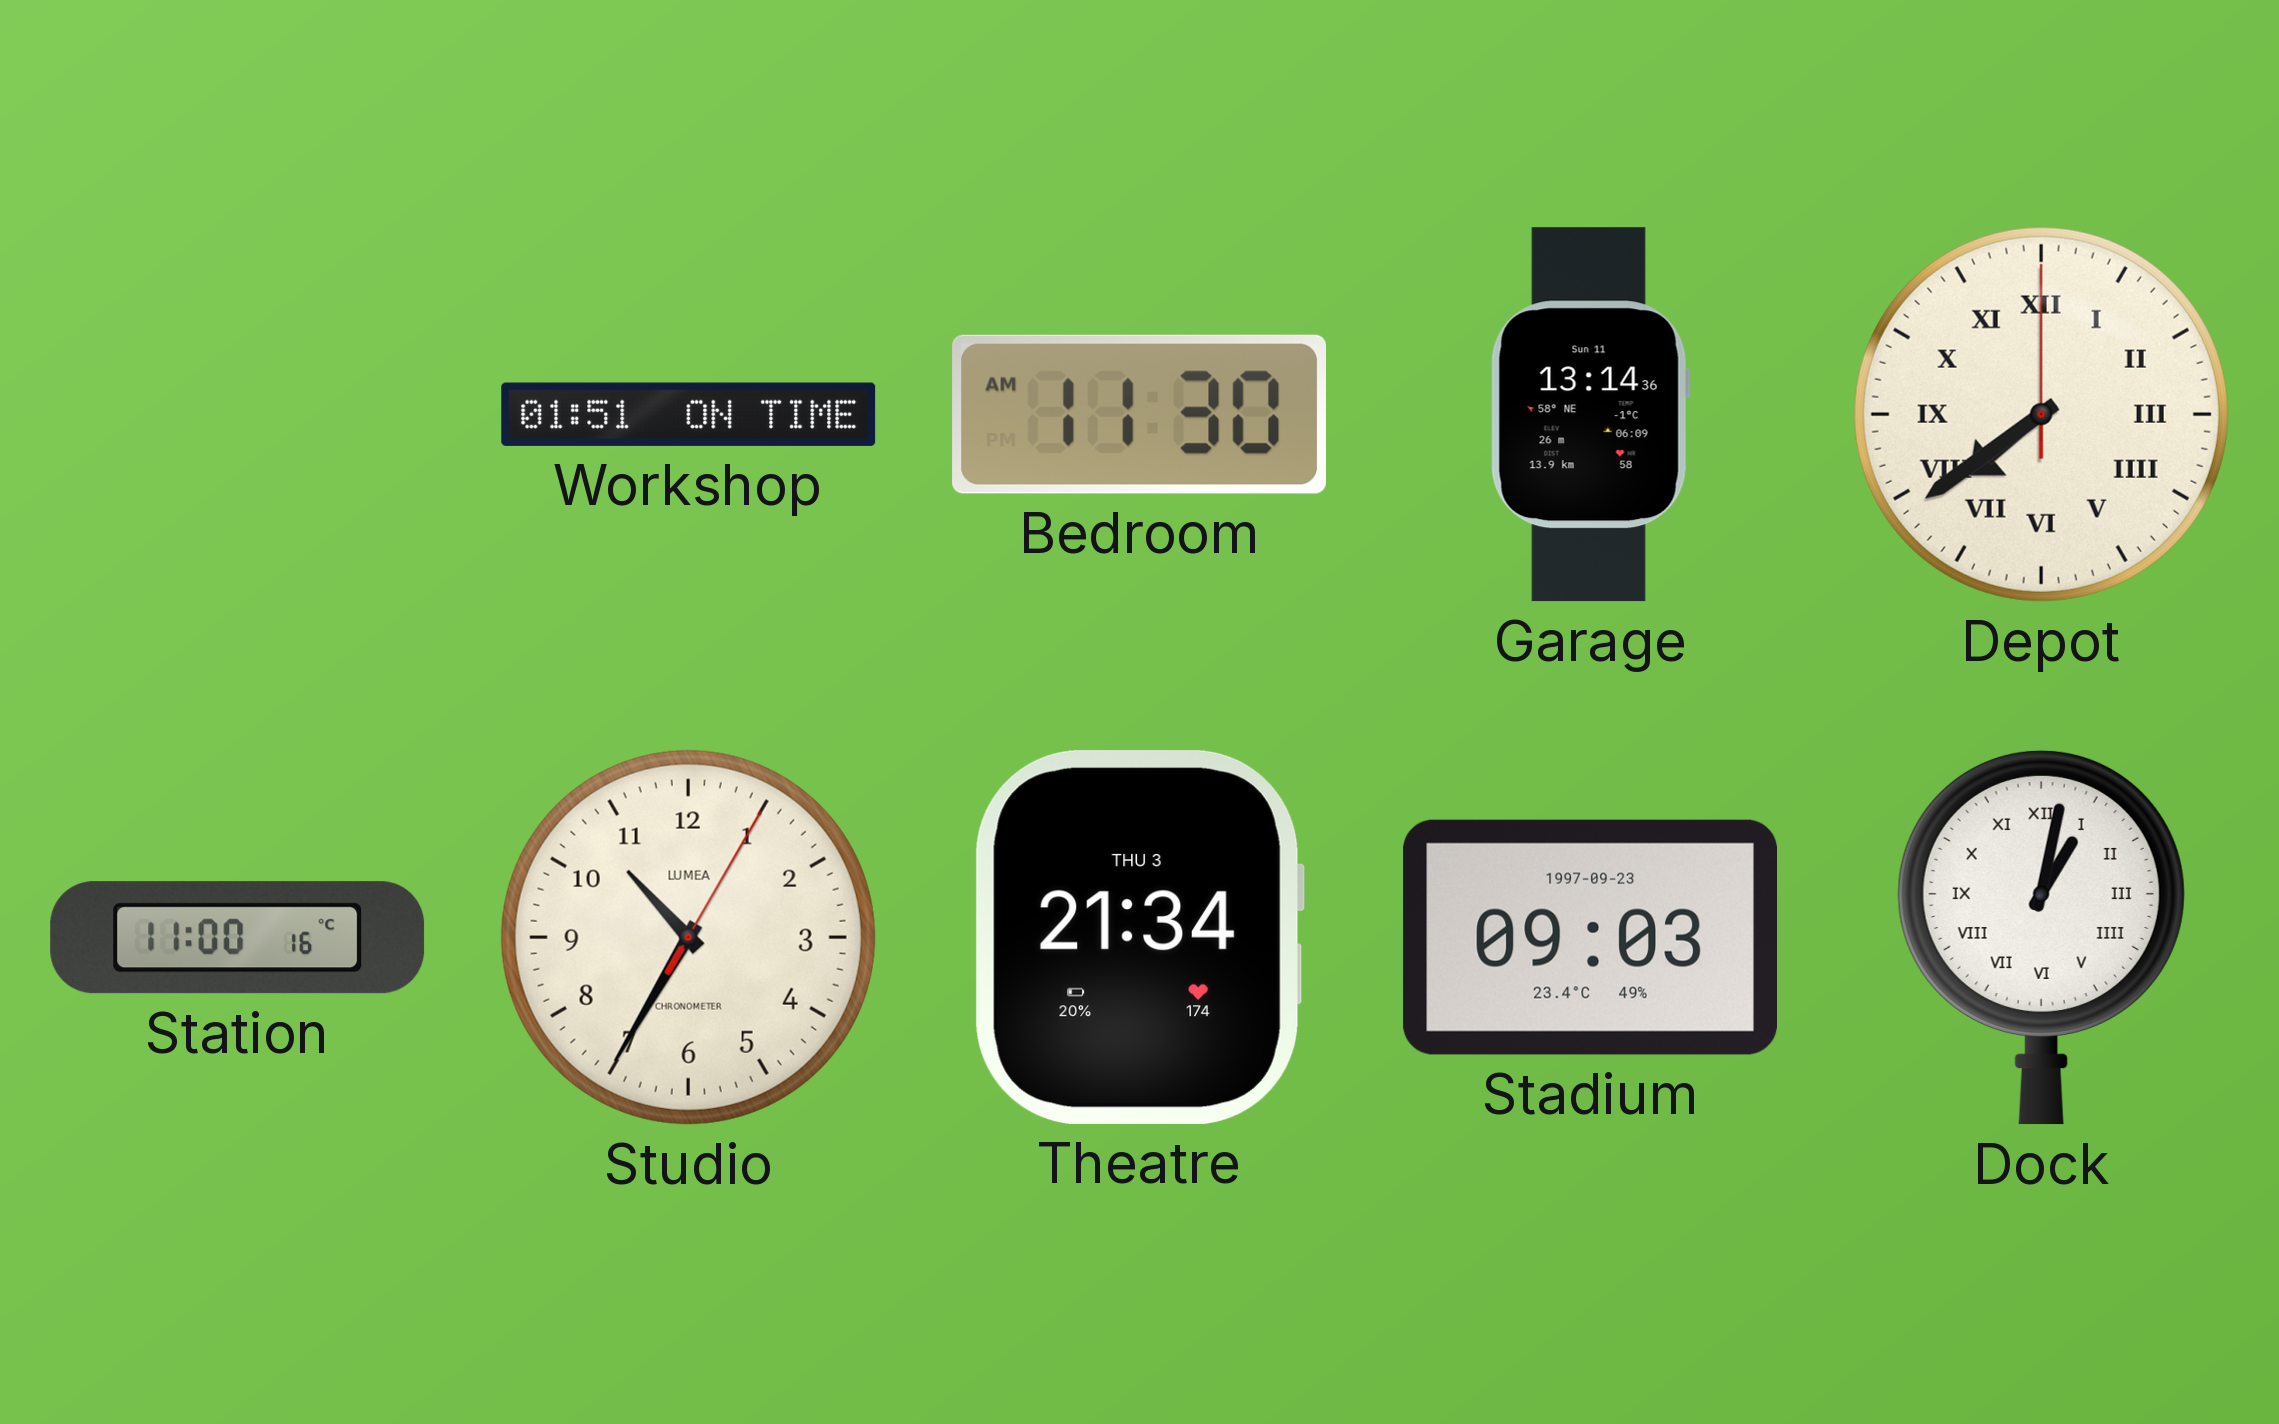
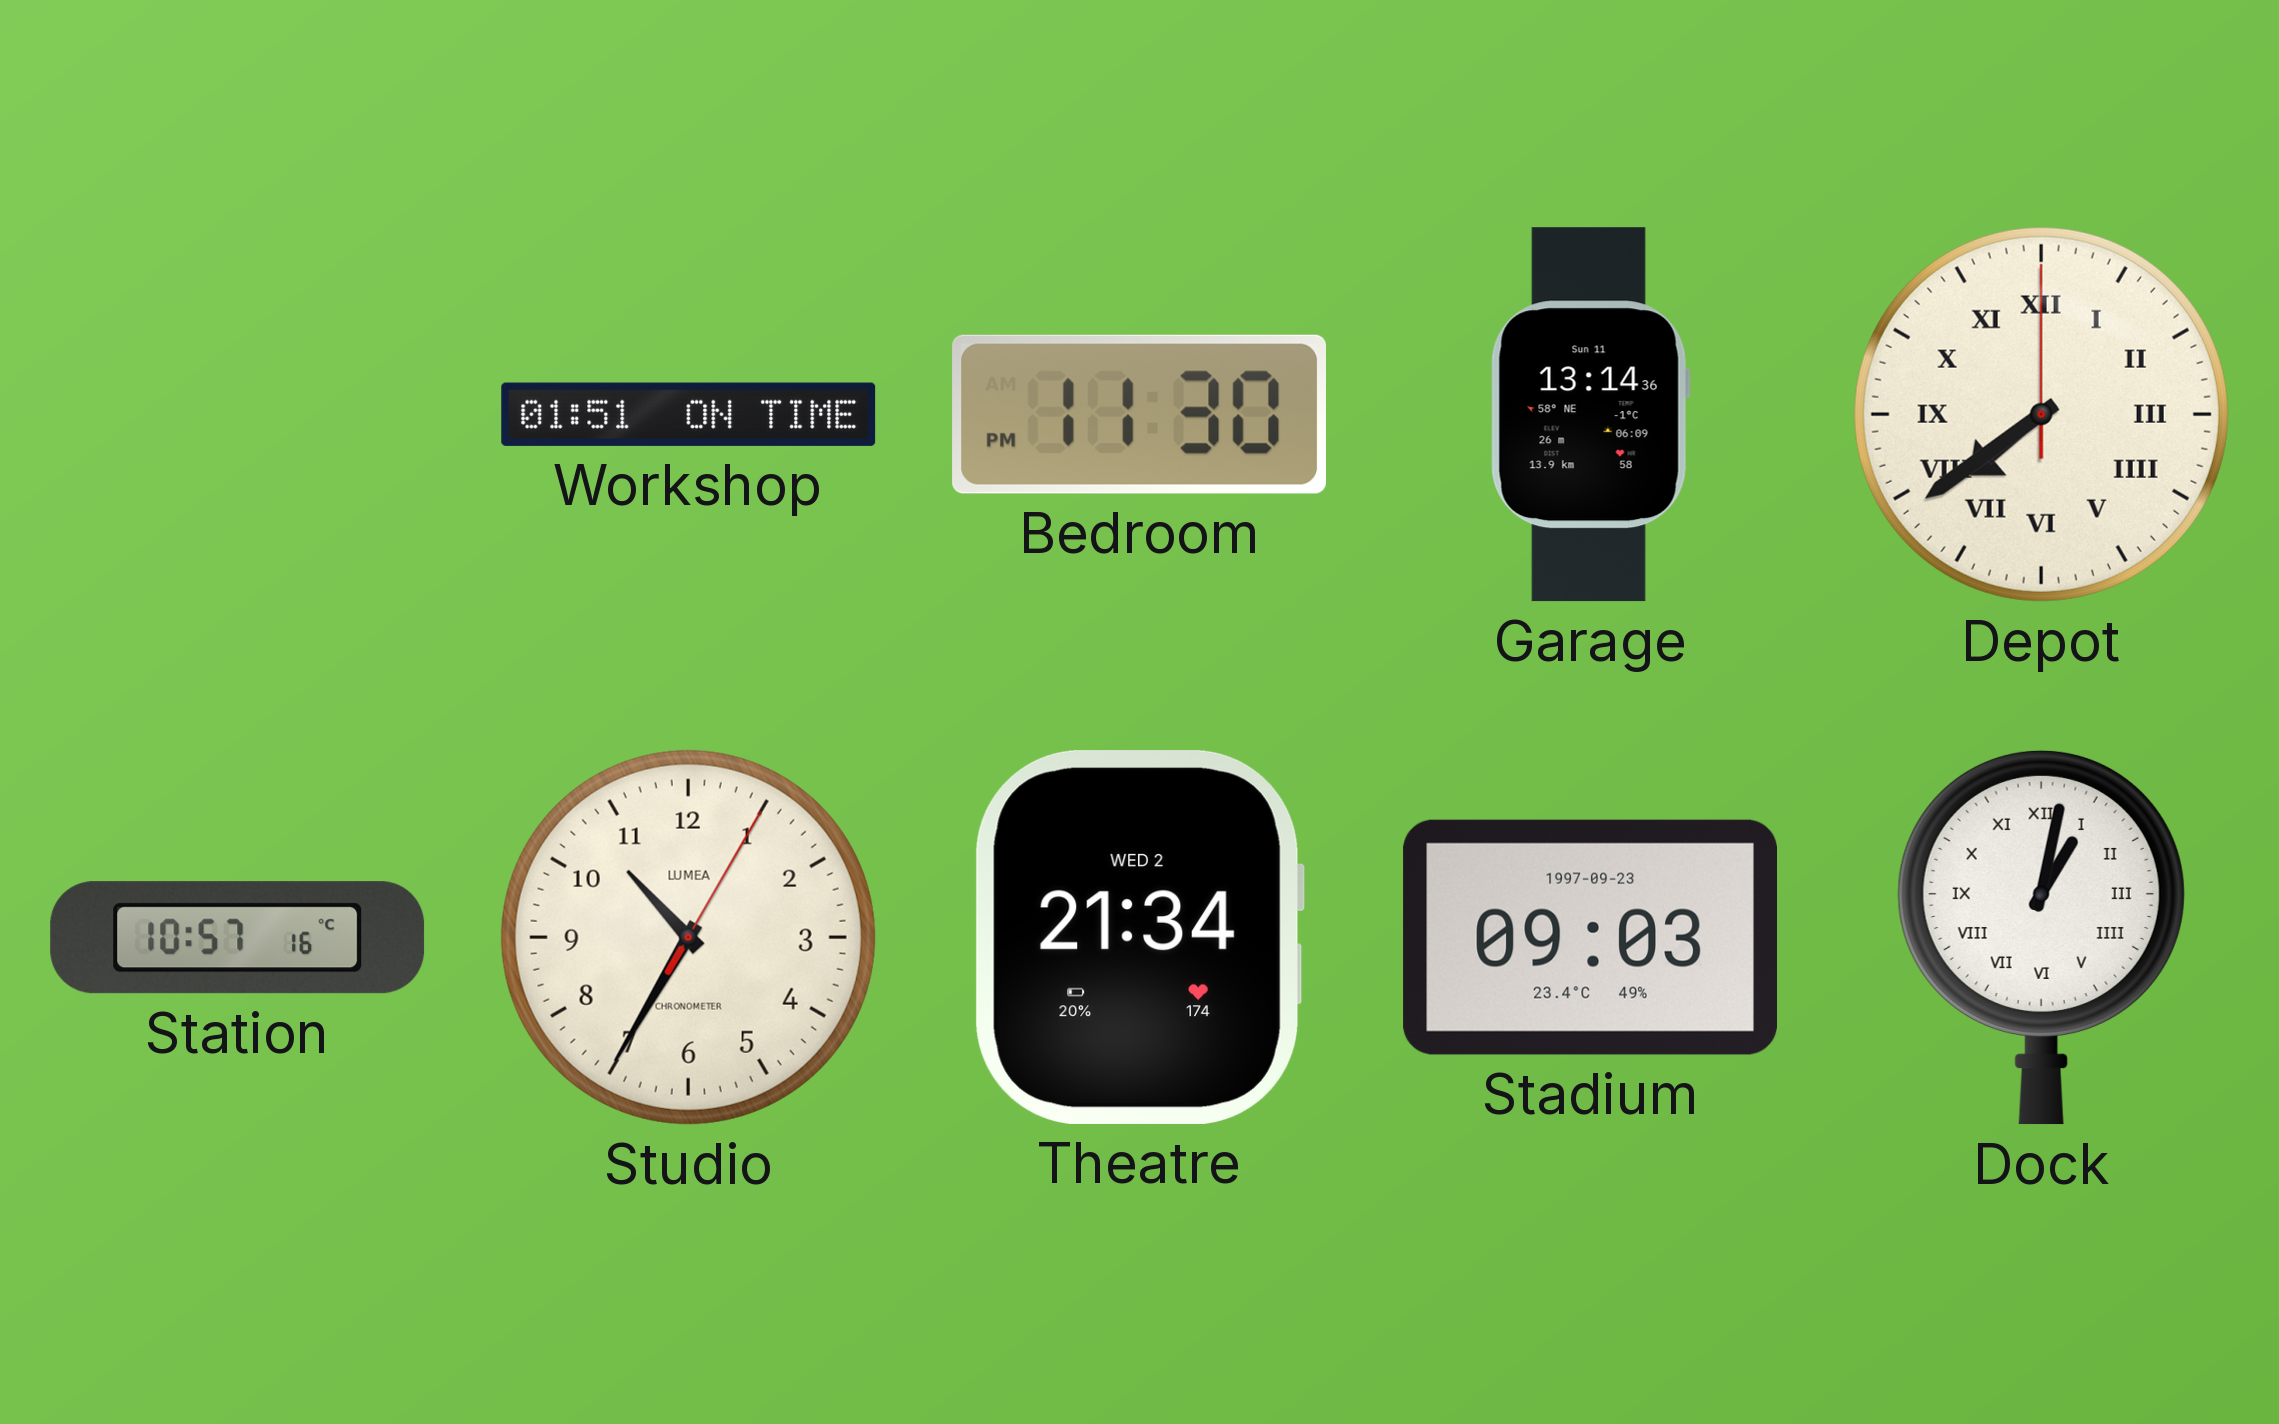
Bedroom: 11:30 AM -> 11:30 PM
Station: 11:00 -> 10:57
Theatre date: THU 3 -> WED 2
